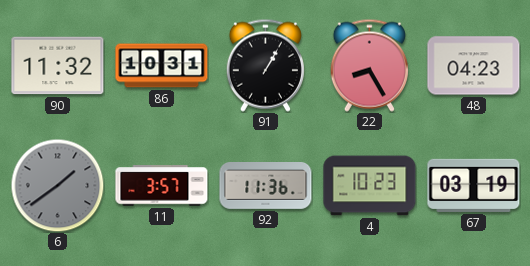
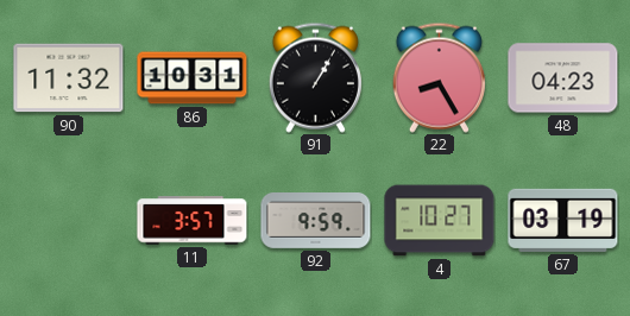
6: 1:39 -> none
92: 11:36 -> 9:59
4: 10:23 -> 10:27
